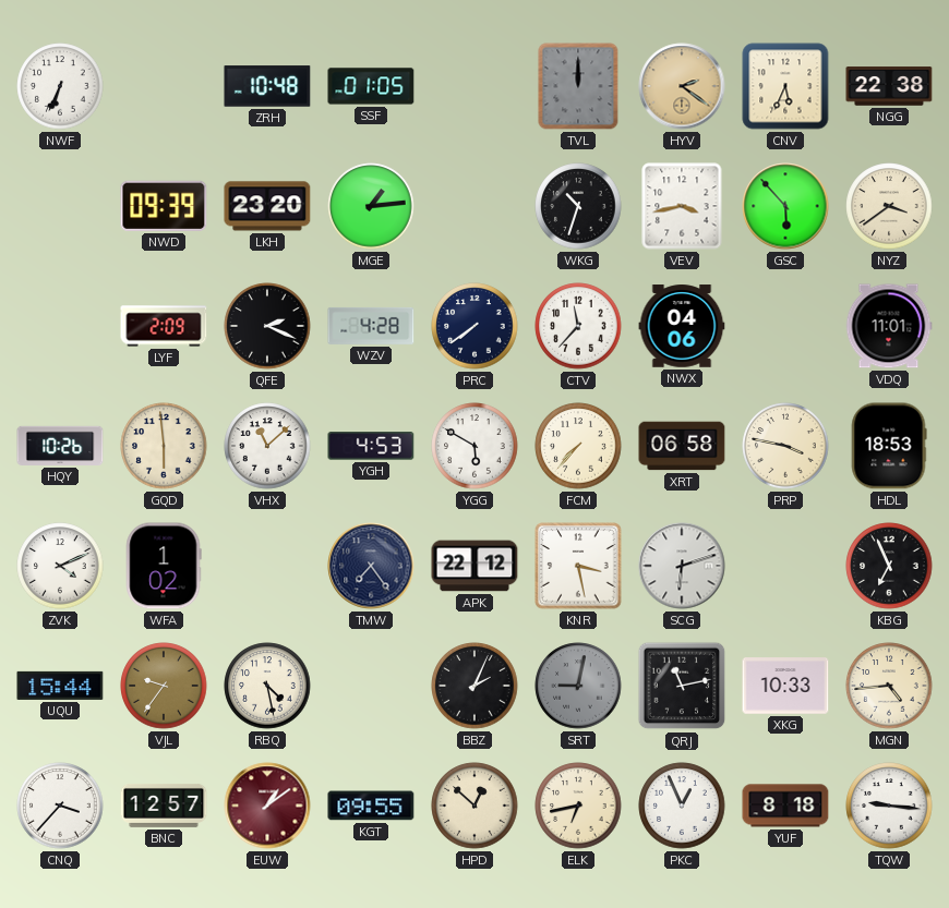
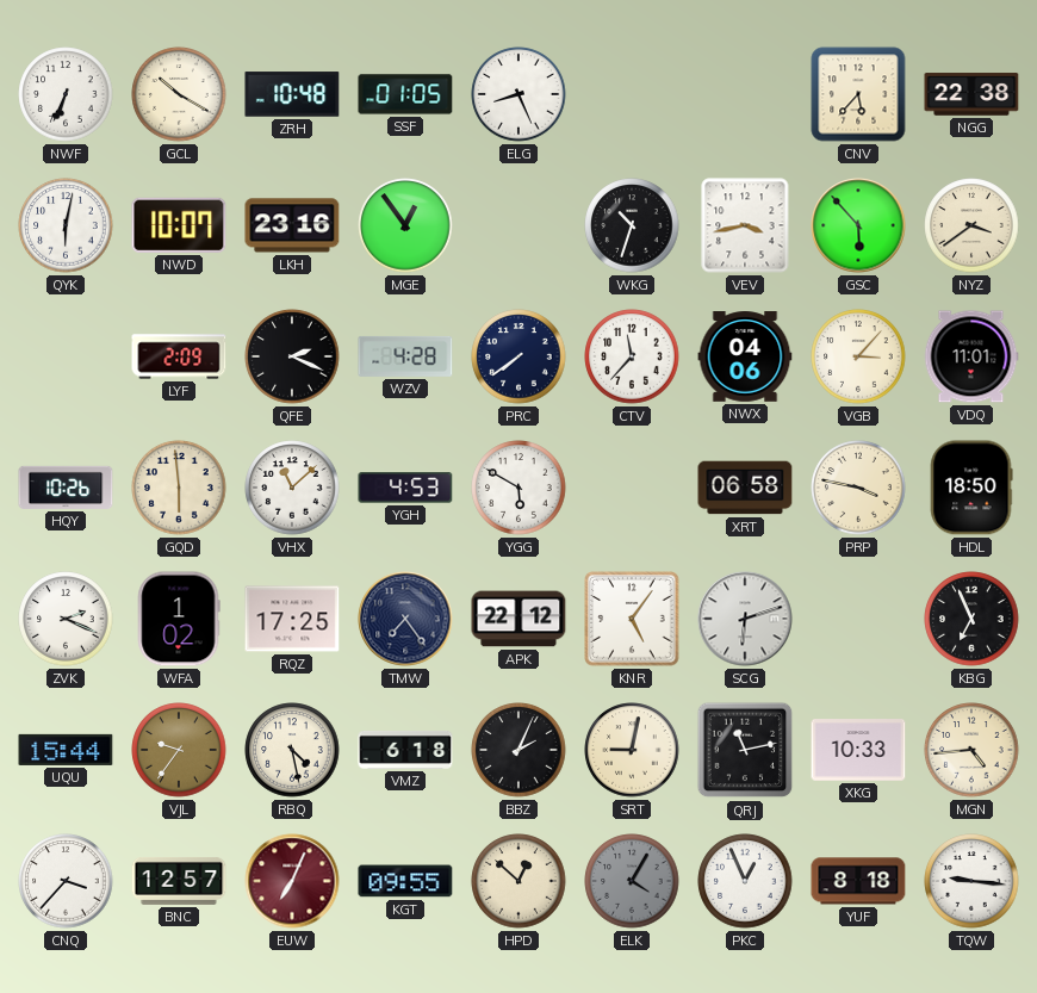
GCL: none -> 10:20
ELG: none -> 8:26
TVL: 12:00 -> none
HYV: 2:21 -> none
CNV: 5:34 -> 5:37
QYK: none -> 6:02
NWD: 09:39 -> 10:07
LKH: 23:20 -> 23:16
MGE: 1:14 -> 12:54
VGB: none -> 3:07
FCM: 7:37 -> none
HDL: 18:53 -> 18:50
ZVK: 4:11 -> 2:19
RQZ: none -> 17:25
KNR: 3:28 -> 5:06
VMZ: none -> 6:18
SRT dial: grey -> cream
EUW: 1:09 -> 7:04
ELK: 6:43 -> 4:05
ELK dial: cream -> grey
